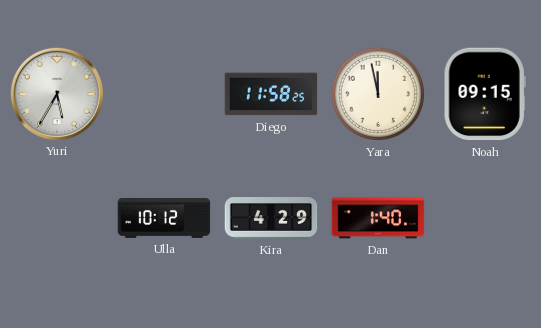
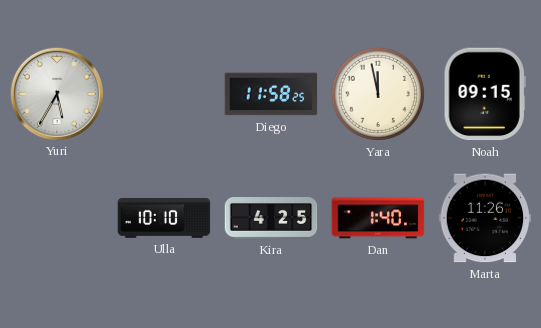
Ulla: 10:12 -> 10:10
Kira: 4:29 -> 4:25
Marta: none -> 11:26
